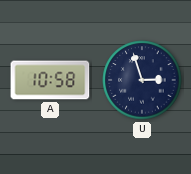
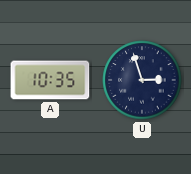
A: 10:58 -> 10:35
